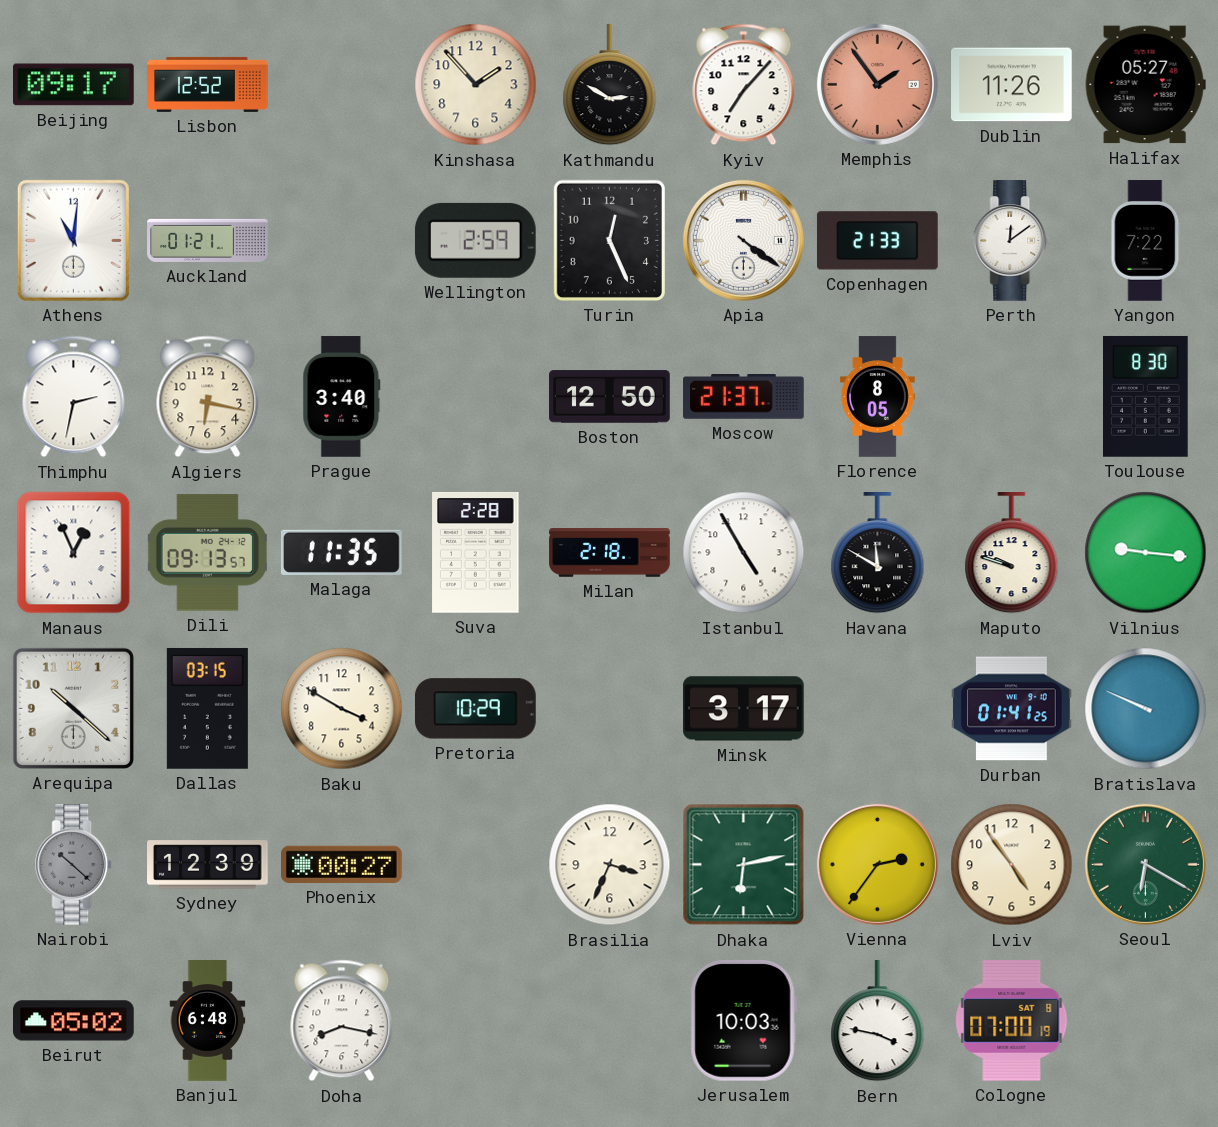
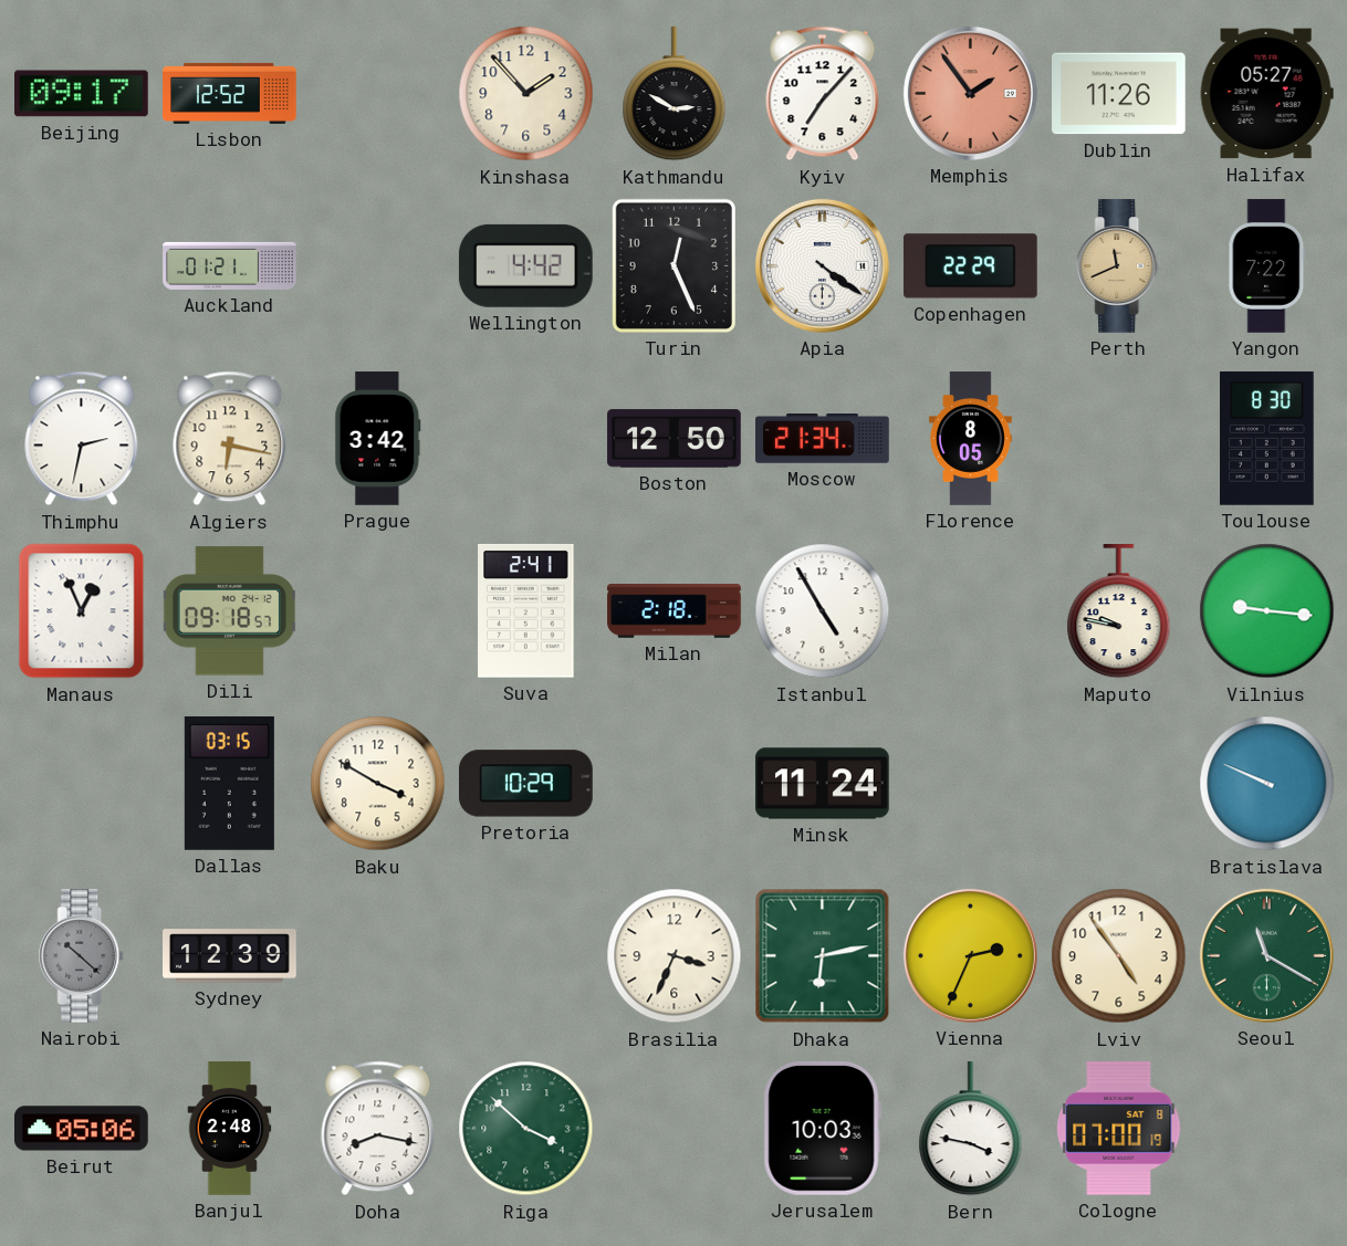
Athens: 11:01 -> none
Wellington: 2:59 -> 4:42
Copenhagen: 21:33 -> 22:29
Perth: 12:09 -> 11:41
Perth dial: white -> champagne
Prague: 3:40 -> 3:42
Moscow: 21:37 -> 21:34
Dili: 09:13 -> 09:18
Malaga: 11:35 -> none
Suva: 2:28 -> 2:41
Havana: 11:50 -> none
Maputo: 9:48 -> 9:47
Arequipa: 10:22 -> none
Minsk: 3:17 -> 11:24
Durban: 01:41 -> none
Phoenix: 00:27 -> none
Vienna: 2:36 -> 2:34
Seoul: 6:20 -> 11:20
Beirut: 05:02 -> 05:06
Banjul: 6:48 -> 2:48
Riga: none -> 3:52
